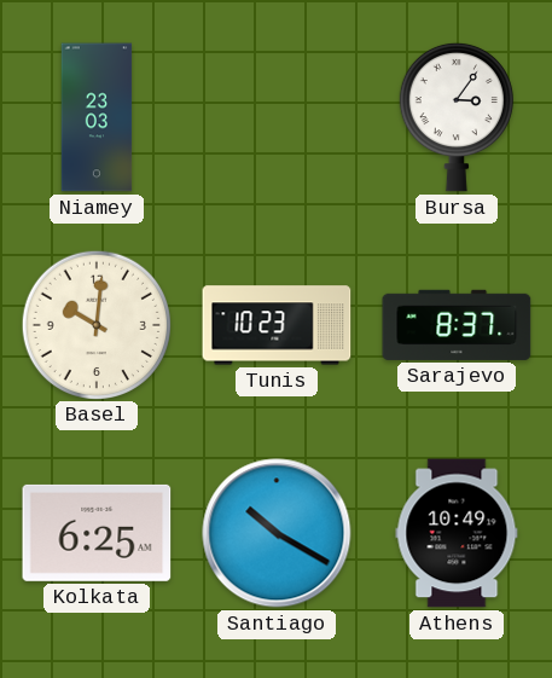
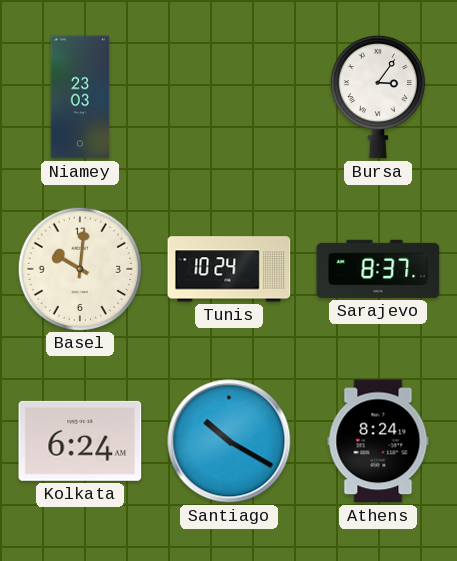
Tunis: 10:23 -> 10:24
Kolkata: 6:25 -> 6:24
Athens: 10:49 -> 8:24
